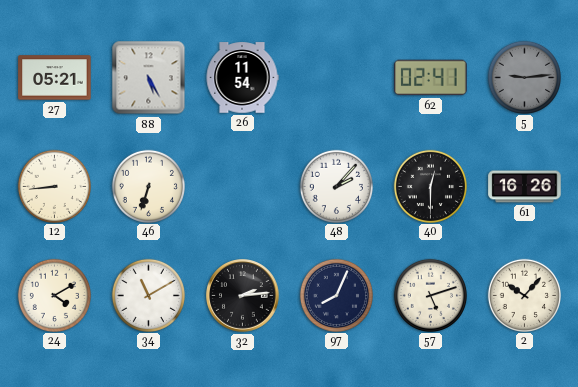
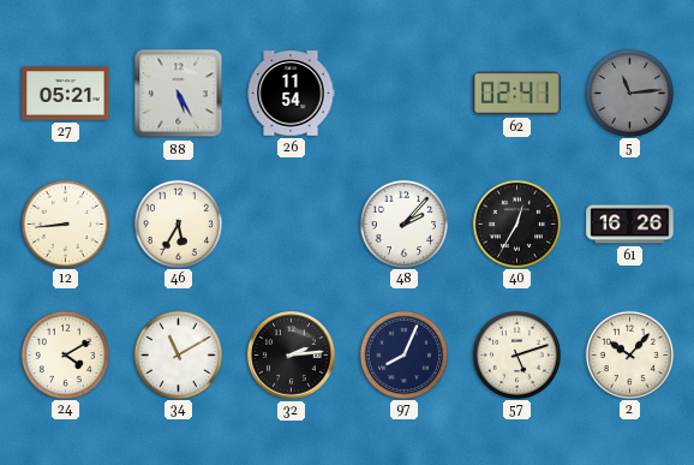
5: 9:14 -> 11:14
46: 6:33 -> 5:35
40: 12:30 -> 12:35
